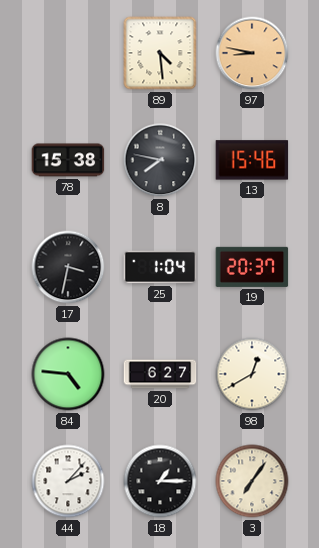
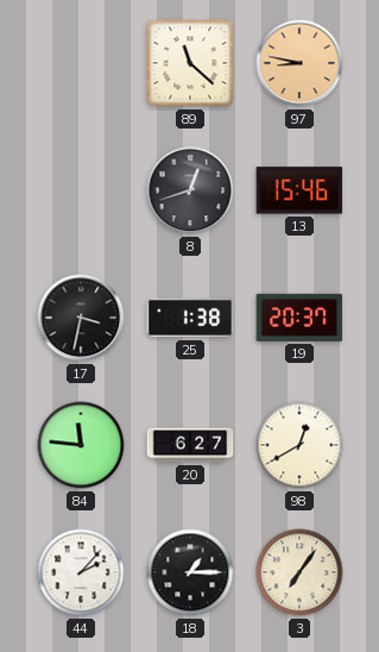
89: 4:29 -> 11:22
78: 15:38 -> none
8: 7:47 -> 12:42
25: 1:04 -> 1:38
84: 4:46 -> 11:46
